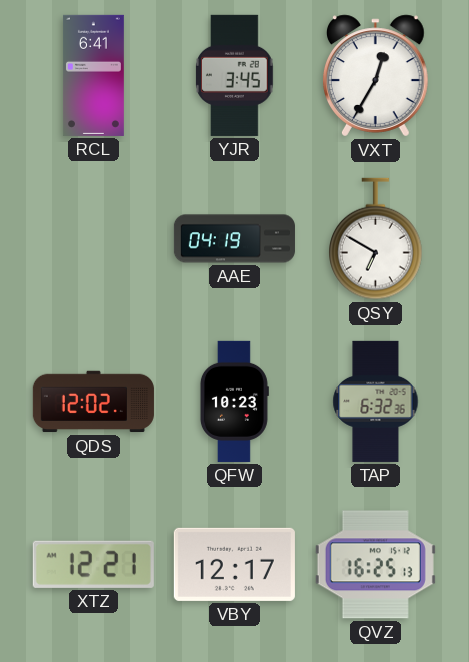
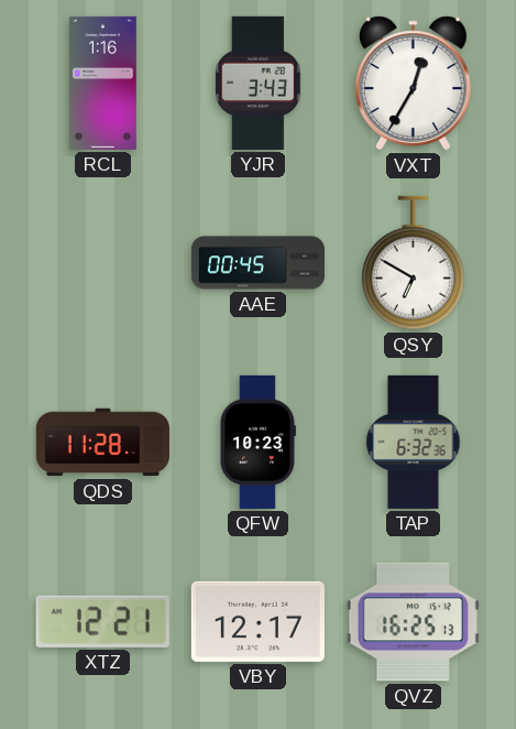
RCL: 6:41 -> 1:16
YJR: 3:45 -> 3:43
AAE: 04:19 -> 00:45
QDS: 12:02 -> 11:28
